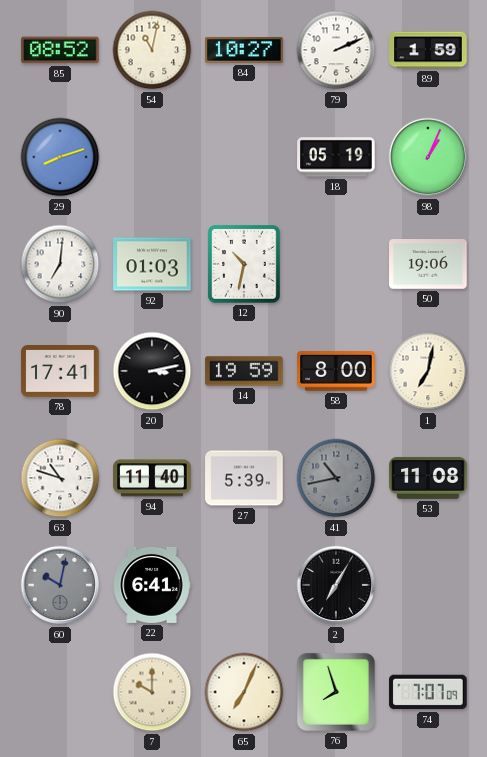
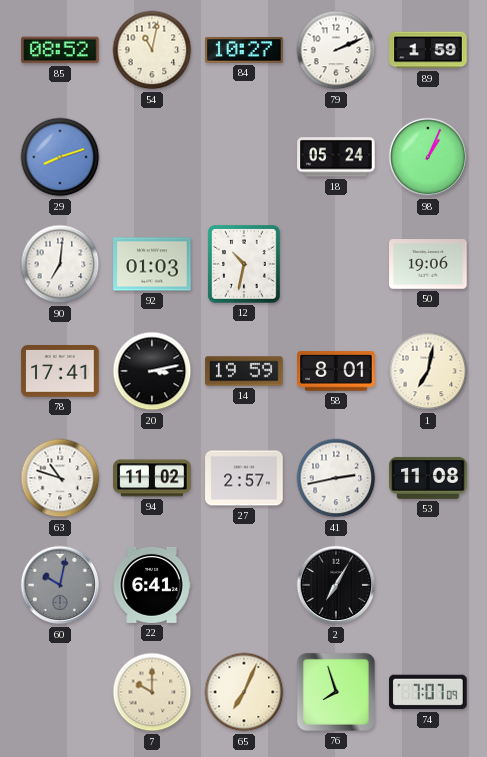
18: 05:19 -> 05:24
58: 8:00 -> 8:01
94: 11:40 -> 11:02
27: 5:39 -> 2:57
41: 10:43 -> 2:43
41 dial: grey -> white
